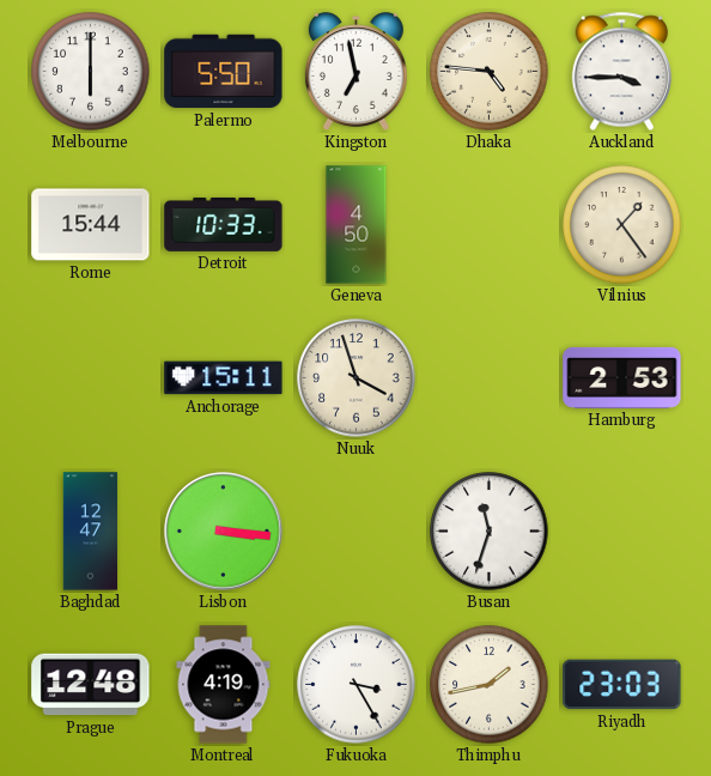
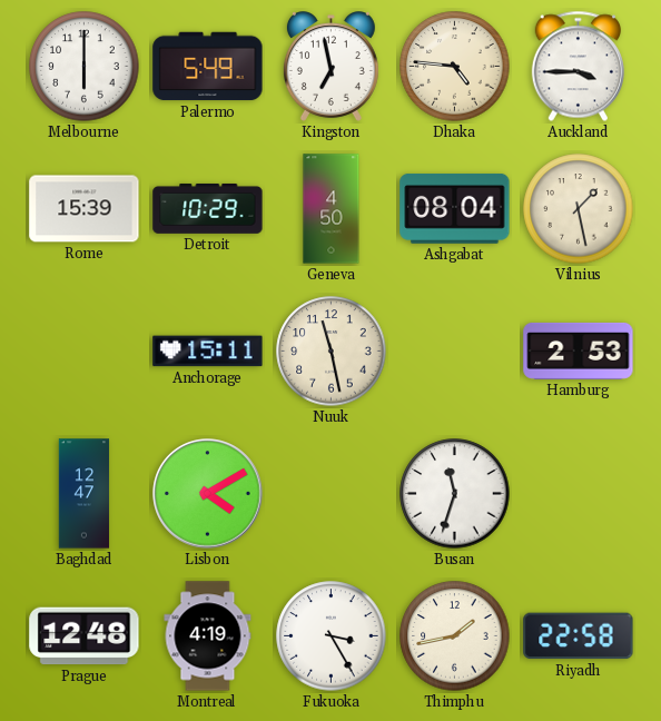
Palermo: 5:50 -> 5:49
Rome: 15:44 -> 15:39
Detroit: 10:33 -> 10:29
Ashgabat: none -> 08:04
Vilnius: 1:24 -> 1:28
Nuuk: 3:57 -> 11:28
Lisbon: 3:16 -> 4:10
Riyadh: 23:03 -> 22:58
